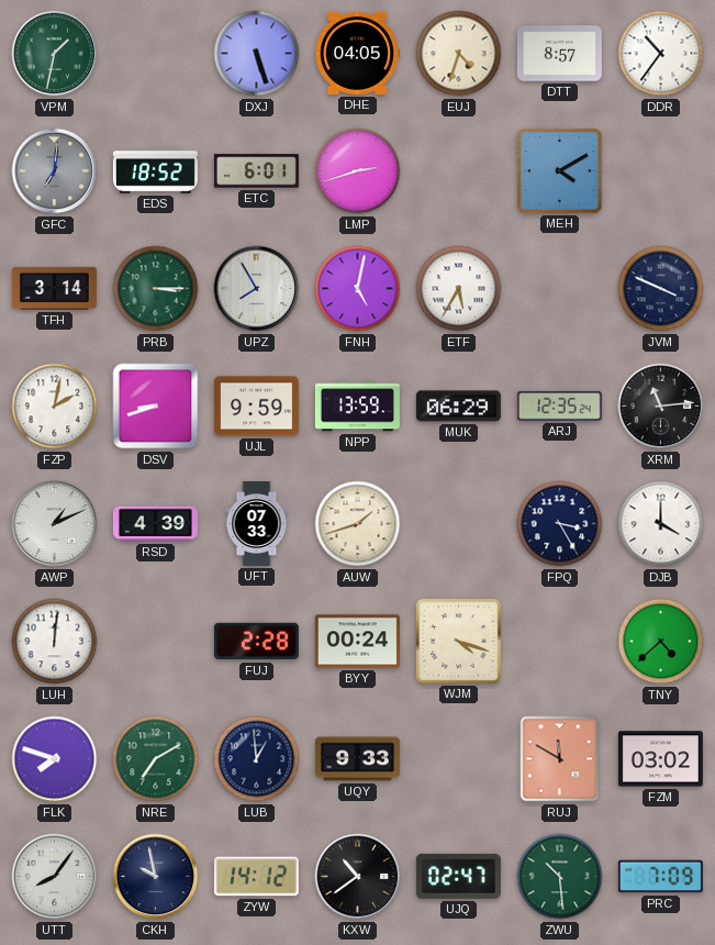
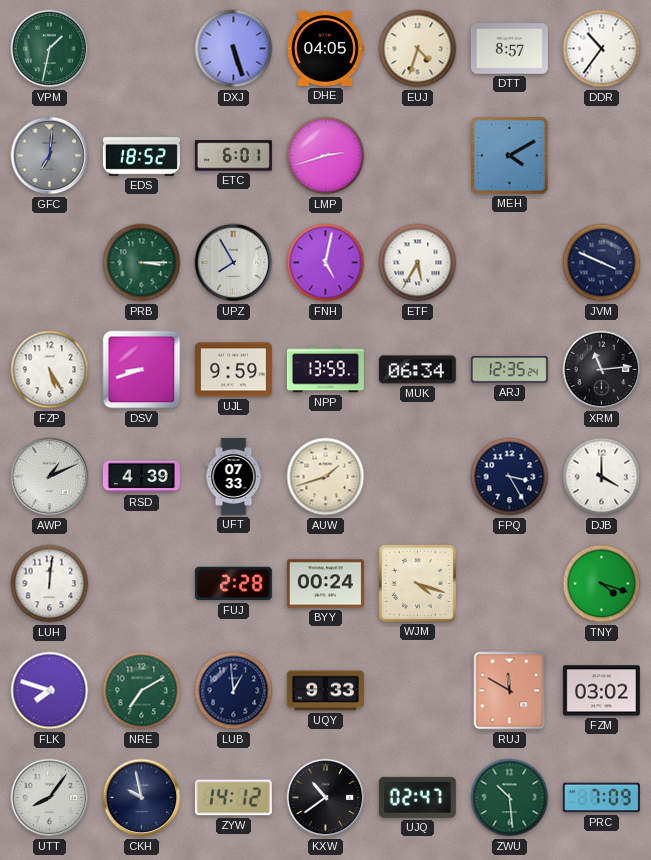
TFH: 3:14 -> none
FZP: 2:02 -> 5:25
MUK: 06:29 -> 06:34
TNY: 4:38 -> 4:18
